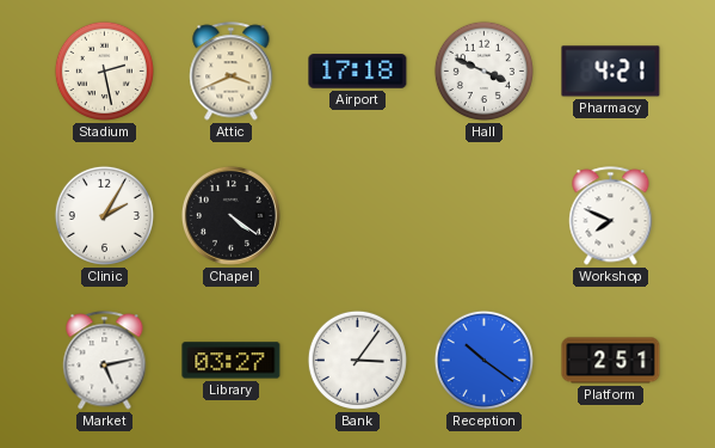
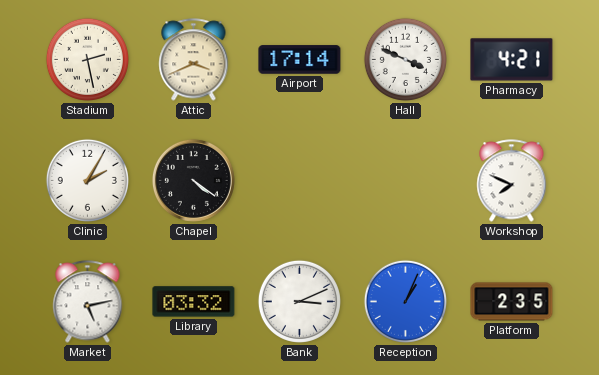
Airport: 17:18 -> 17:14
Library: 03:27 -> 03:32
Bank: 3:06 -> 3:11
Reception: 10:21 -> 1:04
Platform: 2:51 -> 2:35
